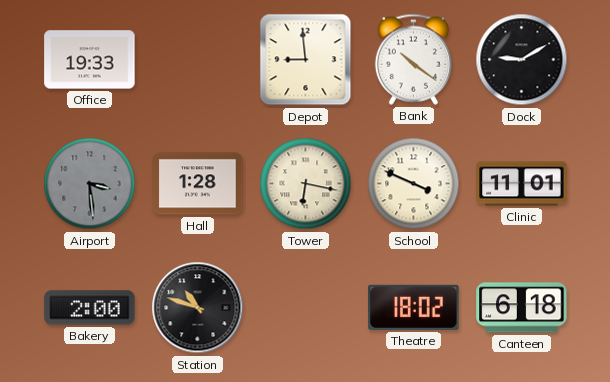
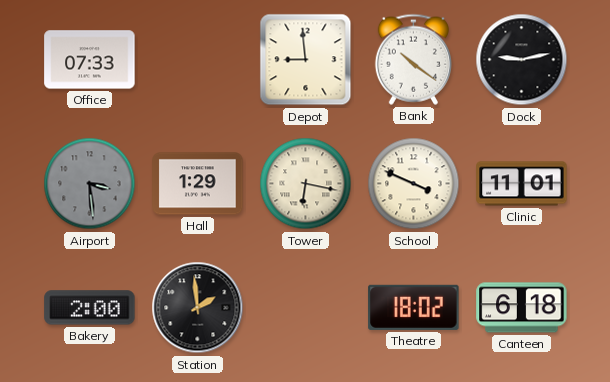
Office: 19:33 -> 07:33
Dock: 9:10 -> 9:13
Hall: 1:28 -> 1:29
Station: 10:48 -> 1:59
